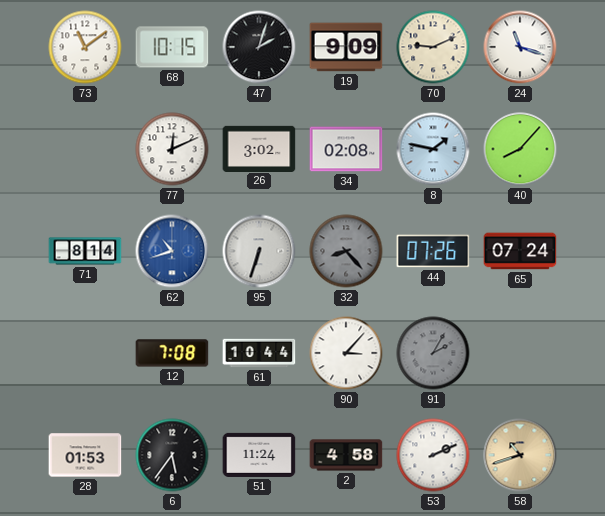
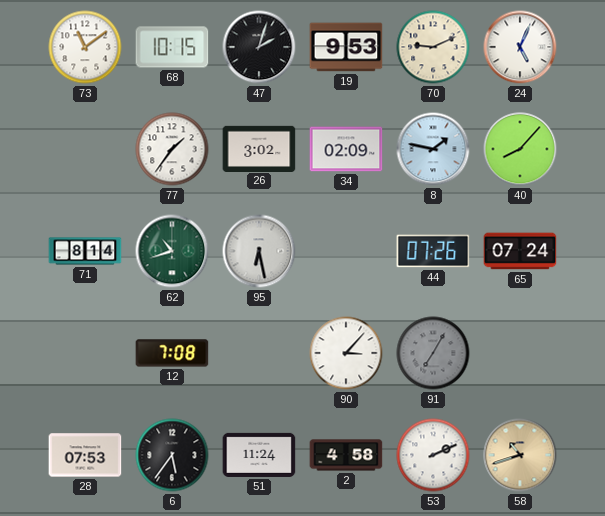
19: 9:09 -> 9:53
24: 11:18 -> 5:04
77: 12:11 -> 1:36
34: 02:08 -> 02:09
62 dial: blue -> green
95: 6:33 -> 6:28
32: 8:23 -> none
61: 10:44 -> none
91: 2:05 -> 7:05
28: 01:53 -> 07:53
